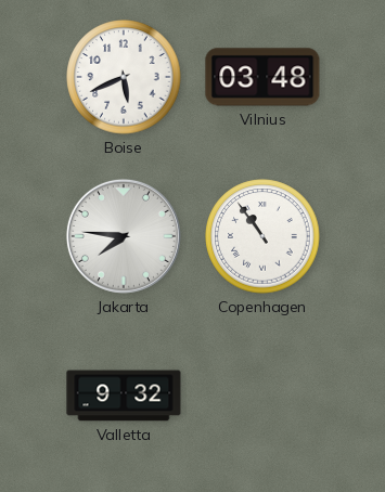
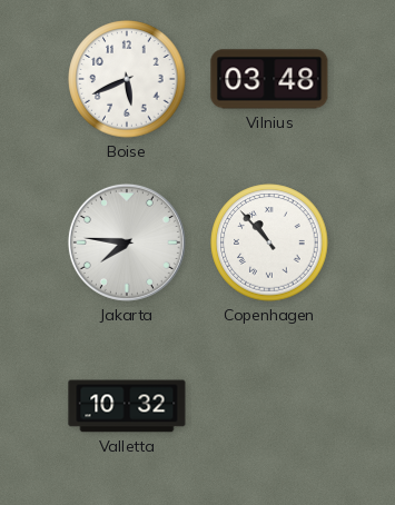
Copenhagen: 10:54 -> 10:53
Valletta: 9:32 -> 10:32
